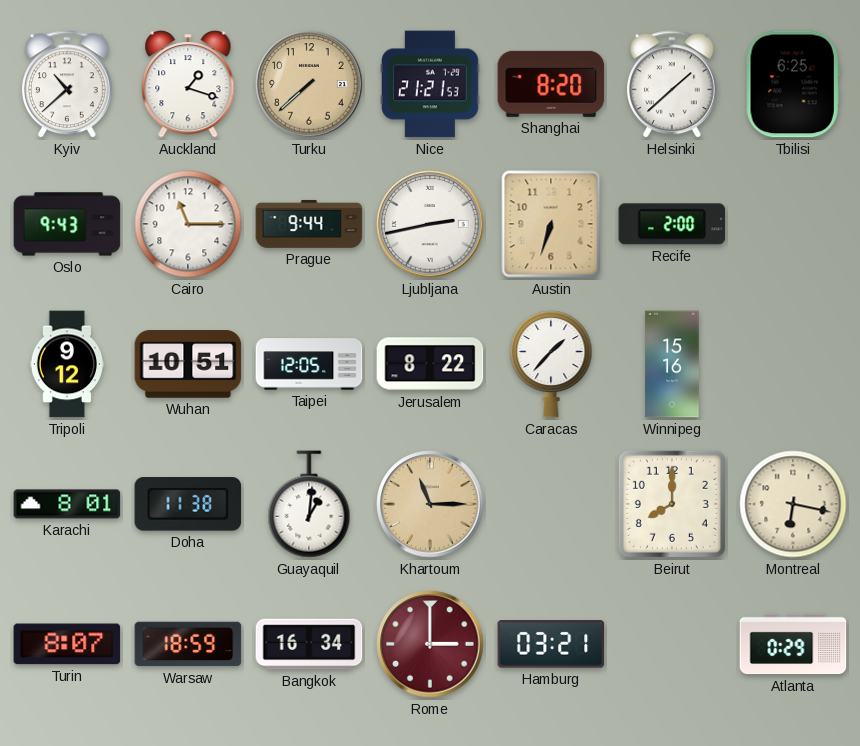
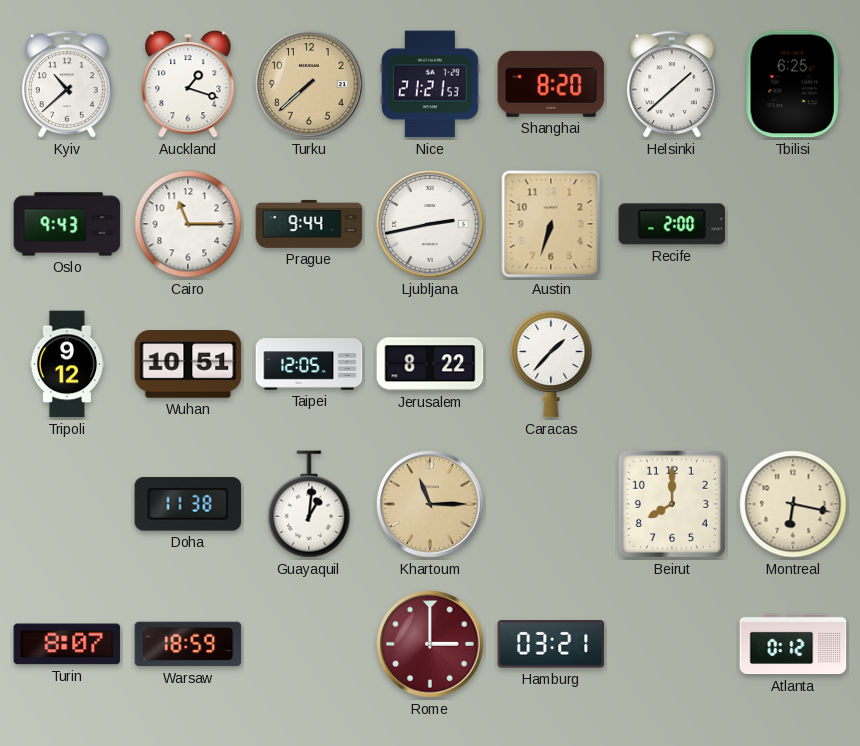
Winnipeg: 15:16 -> none
Karachi: 8:01 -> none
Bangkok: 16:34 -> none
Atlanta: 0:29 -> 0:12
